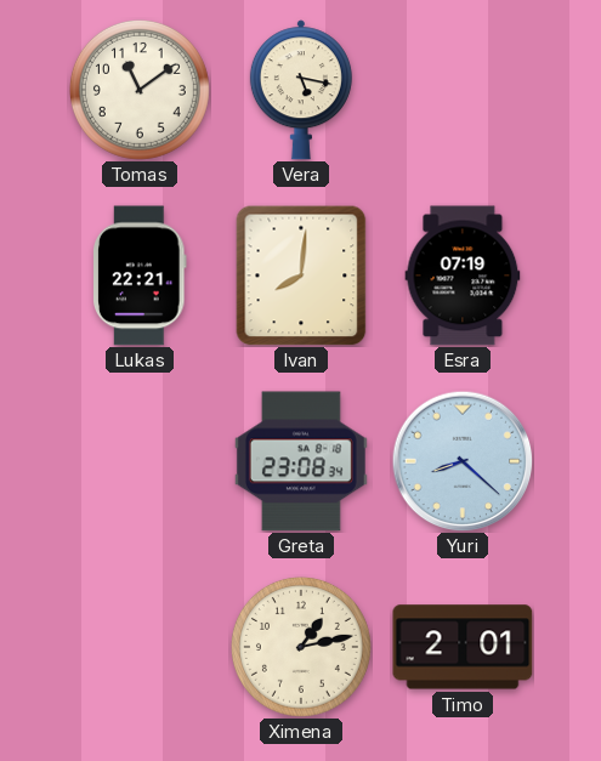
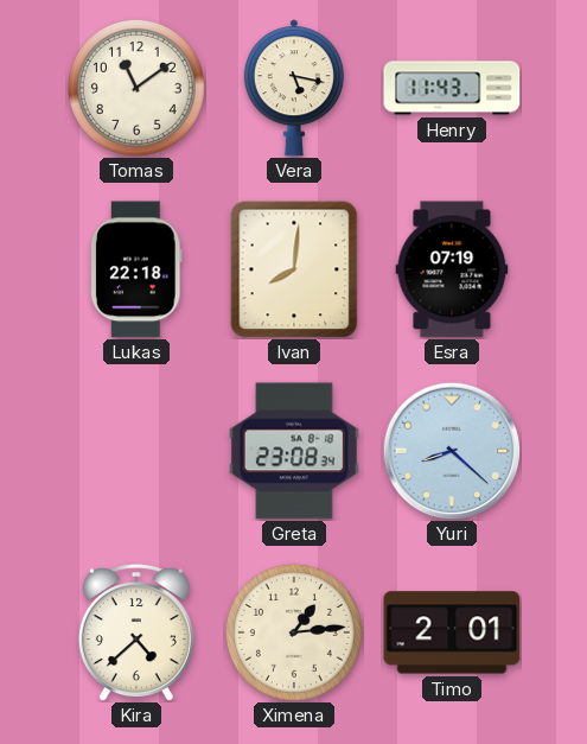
Henry: none -> 11:43
Lukas: 22:21 -> 22:18
Kira: none -> 4:38
Ximena: 1:13 -> 1:14
